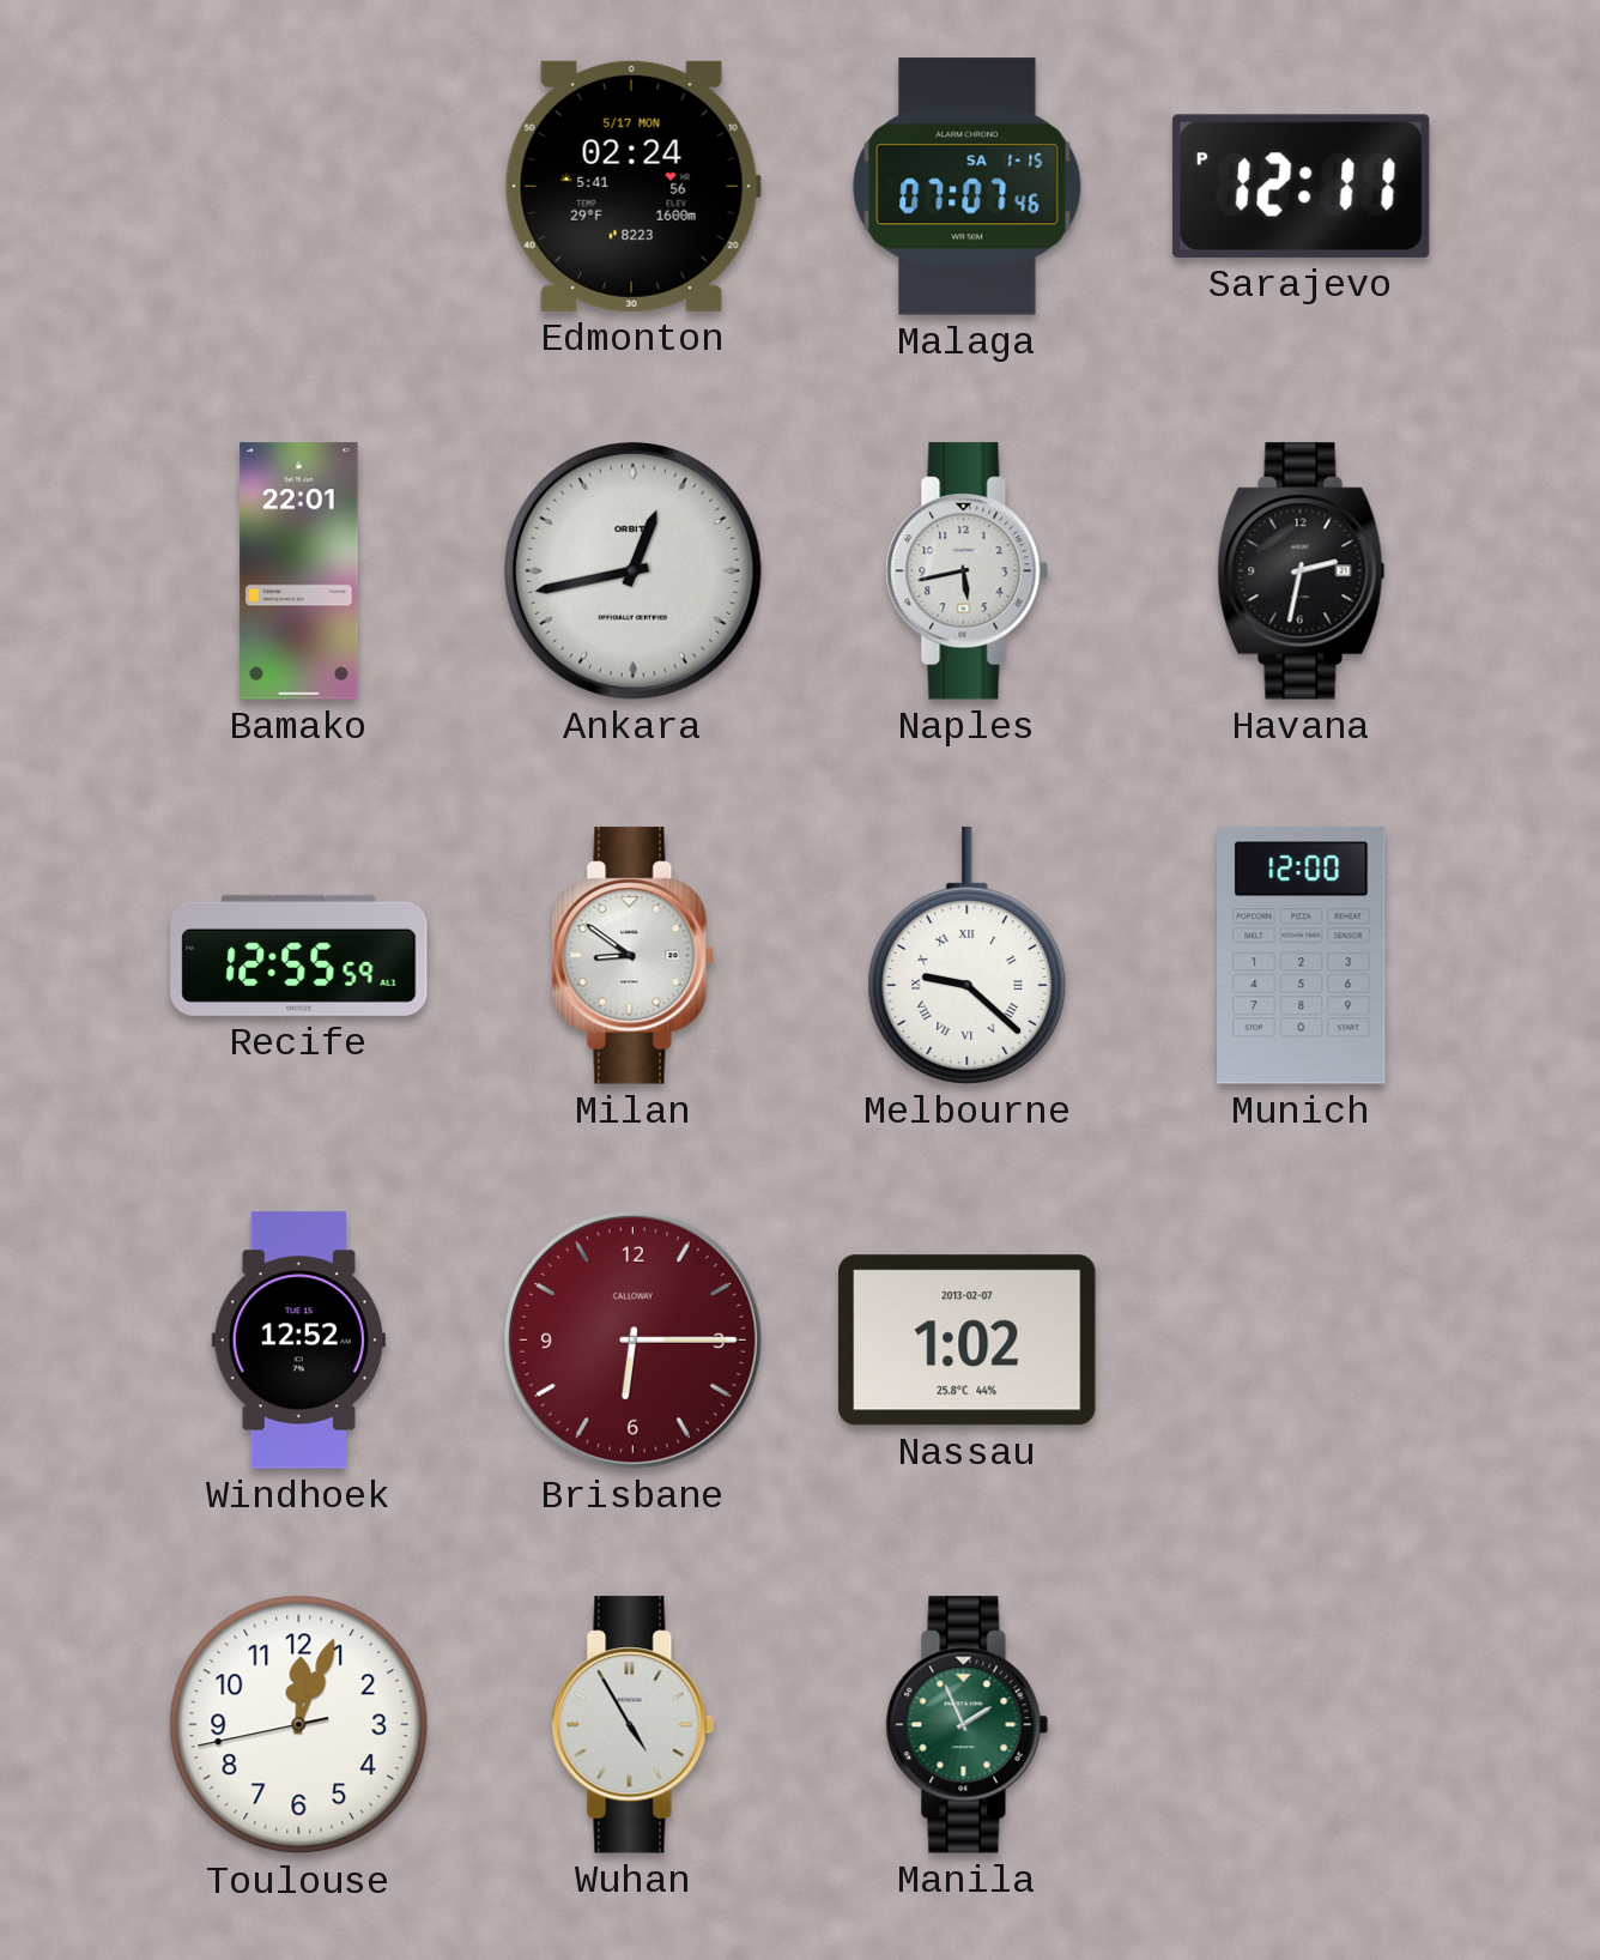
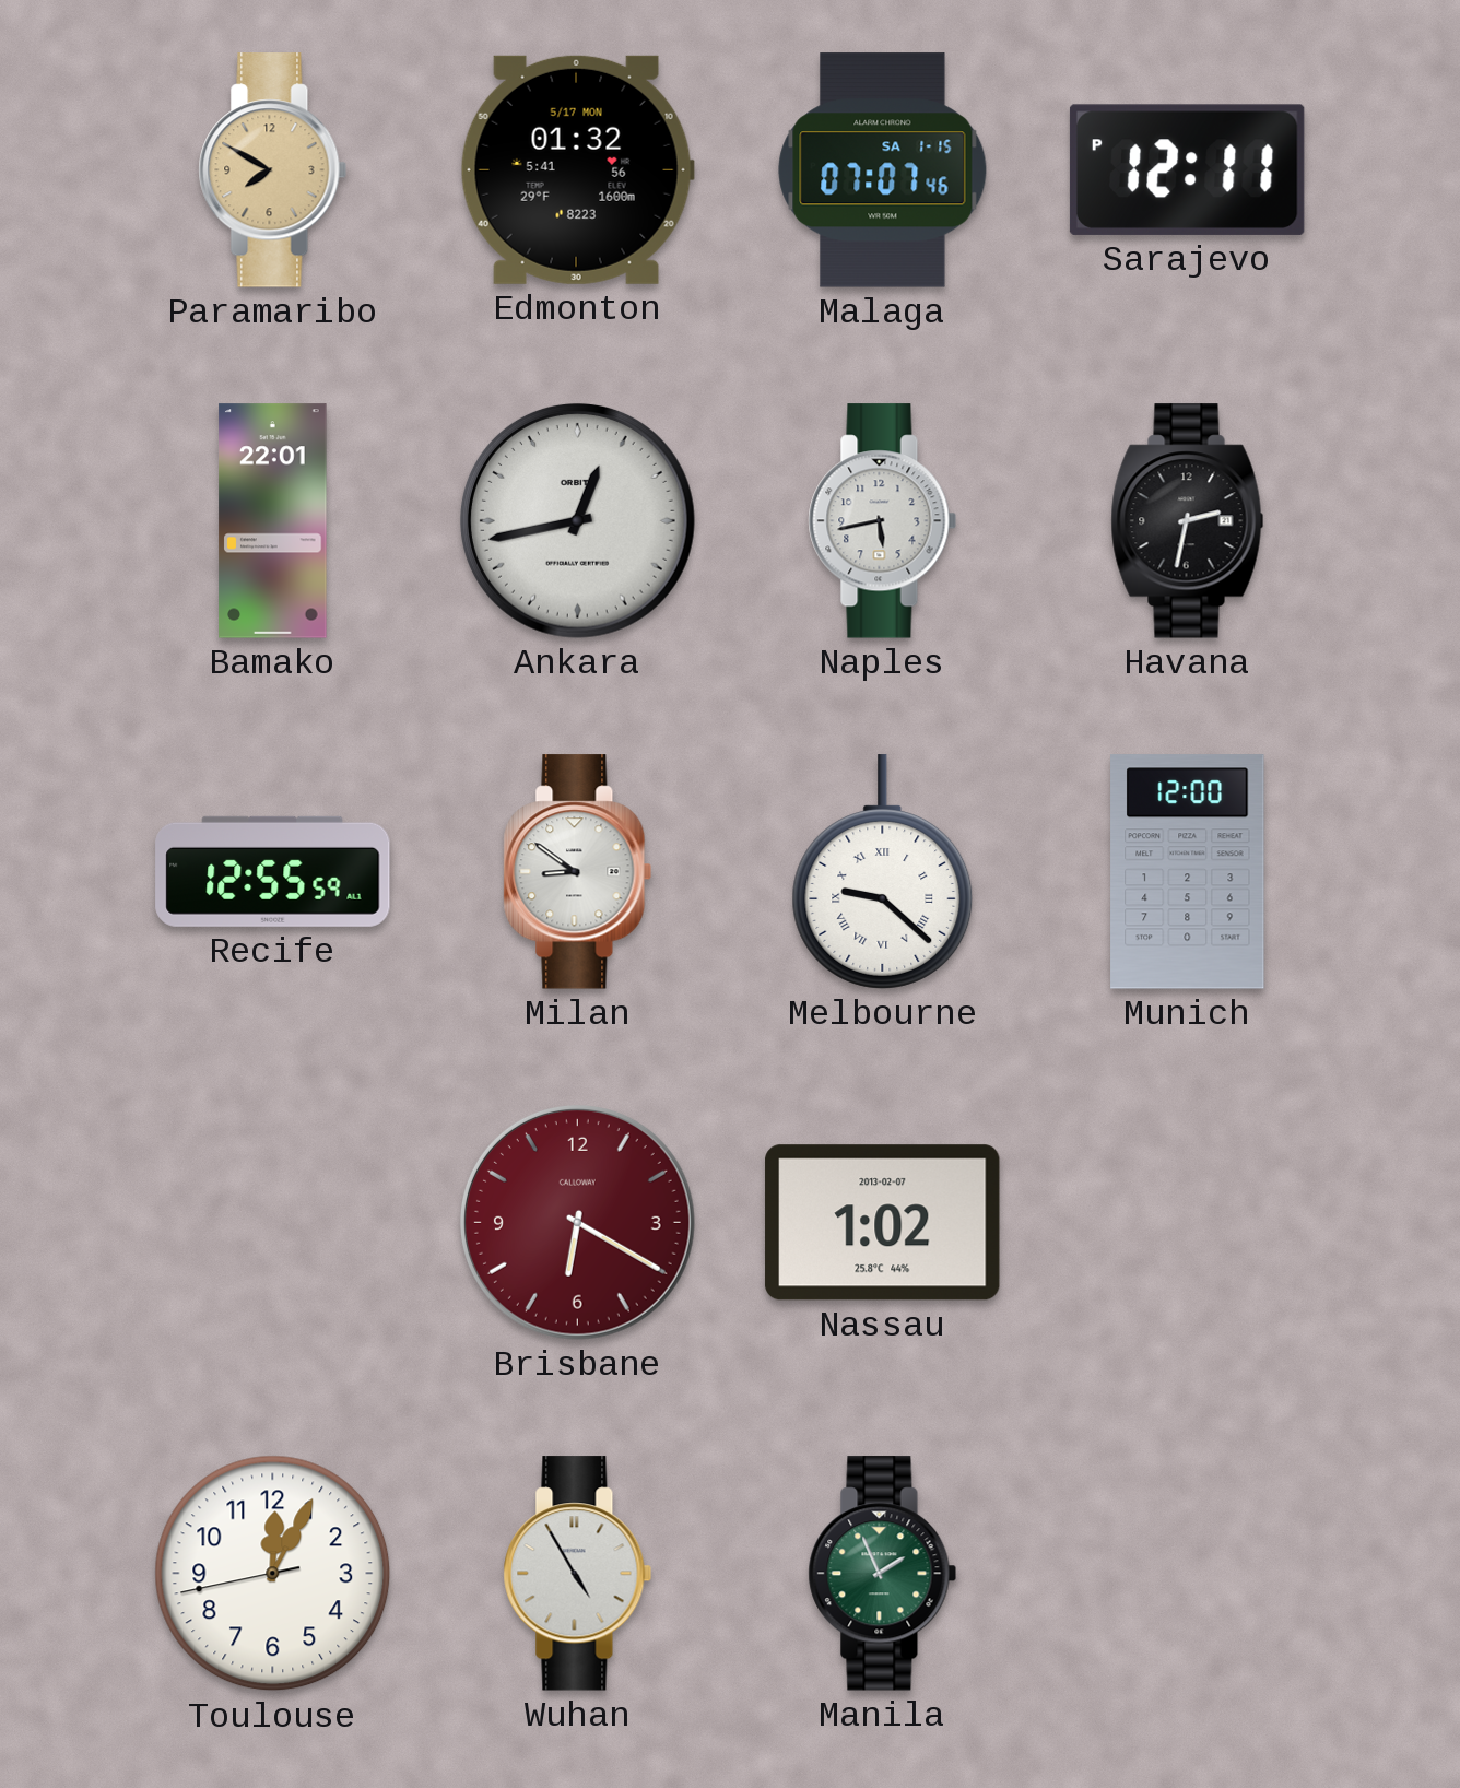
Paramaribo: none -> 7:50
Edmonton: 02:24 -> 01:32
Windhoek: 12:52 -> none
Brisbane: 6:15 -> 6:20
Toulouse: 12:03 -> 12:04
